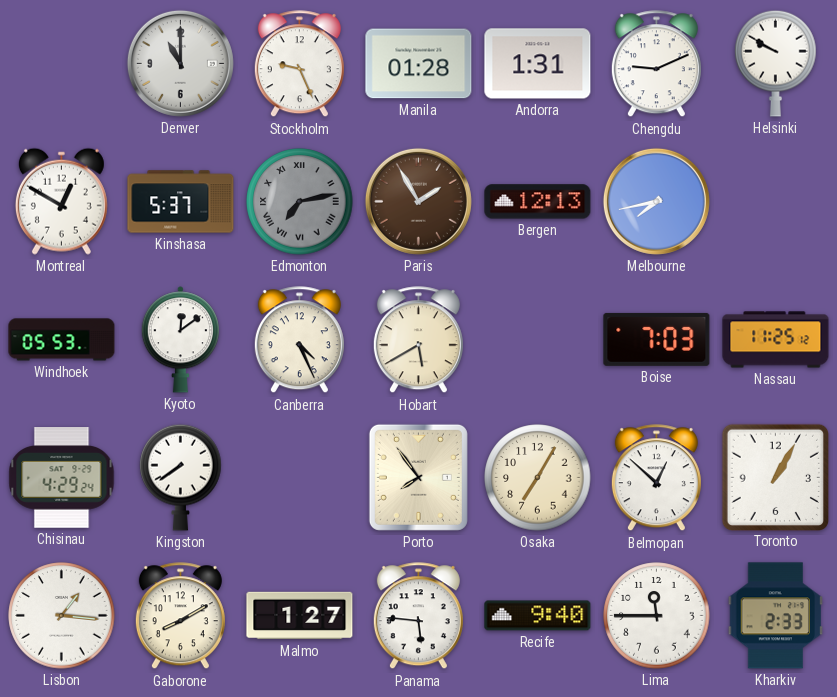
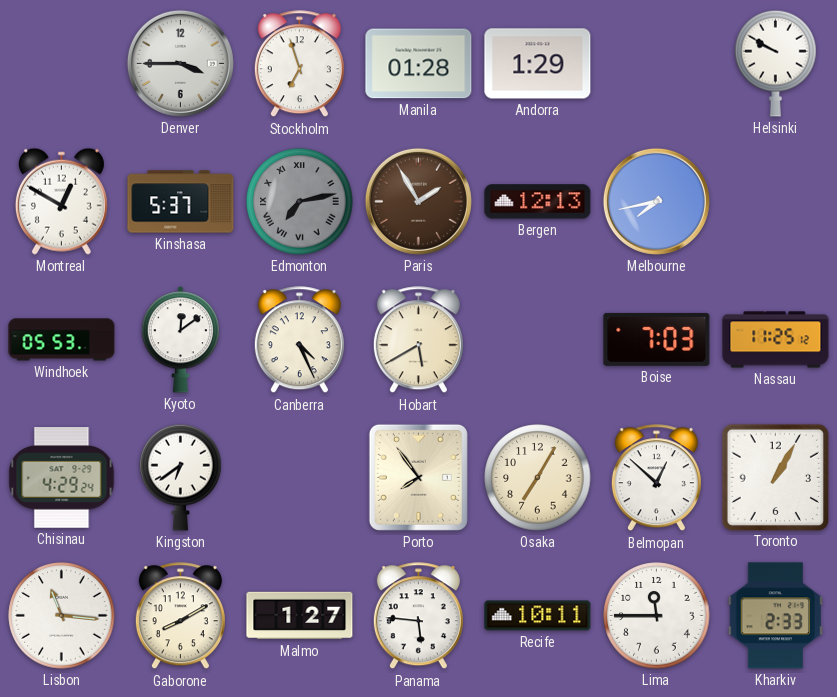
Denver: 11:00 -> 3:45
Stockholm: 9:26 -> 6:57
Andorra: 1:31 -> 1:29
Chengdu: 9:11 -> none
Kingston: 7:39 -> 6:39
Lisbon: 1:16 -> 11:16
Recife: 9:40 -> 10:11
